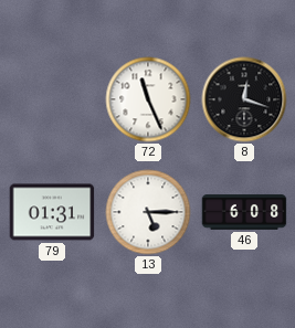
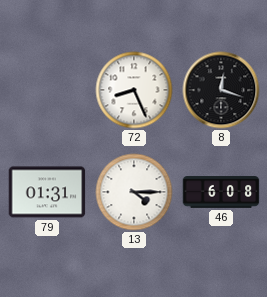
72: 11:26 -> 8:26
13: 5:15 -> 4:15
